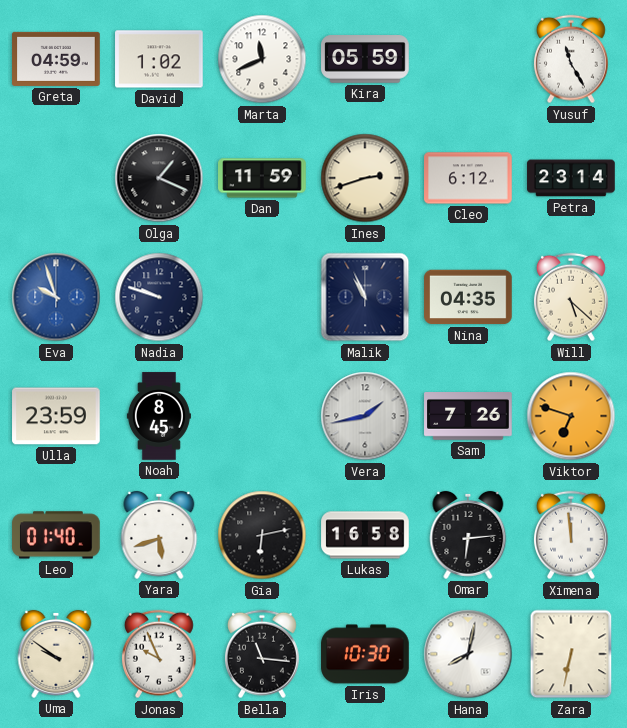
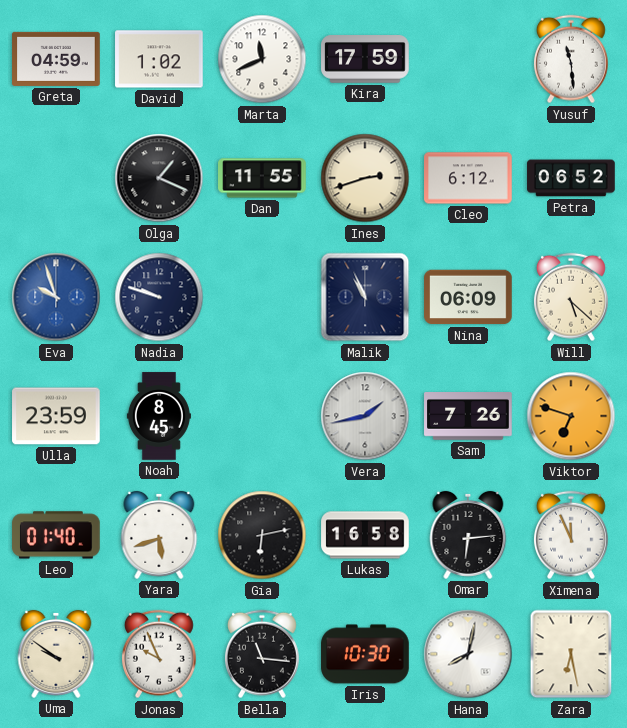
Kira: 05:59 -> 17:59
Yusuf: 11:25 -> 11:29
Dan: 11:59 -> 11:55
Petra: 23:14 -> 06:52
Nina: 04:35 -> 06:09
Ximena: 11:59 -> 11:56
Zara: 6:32 -> 6:28
